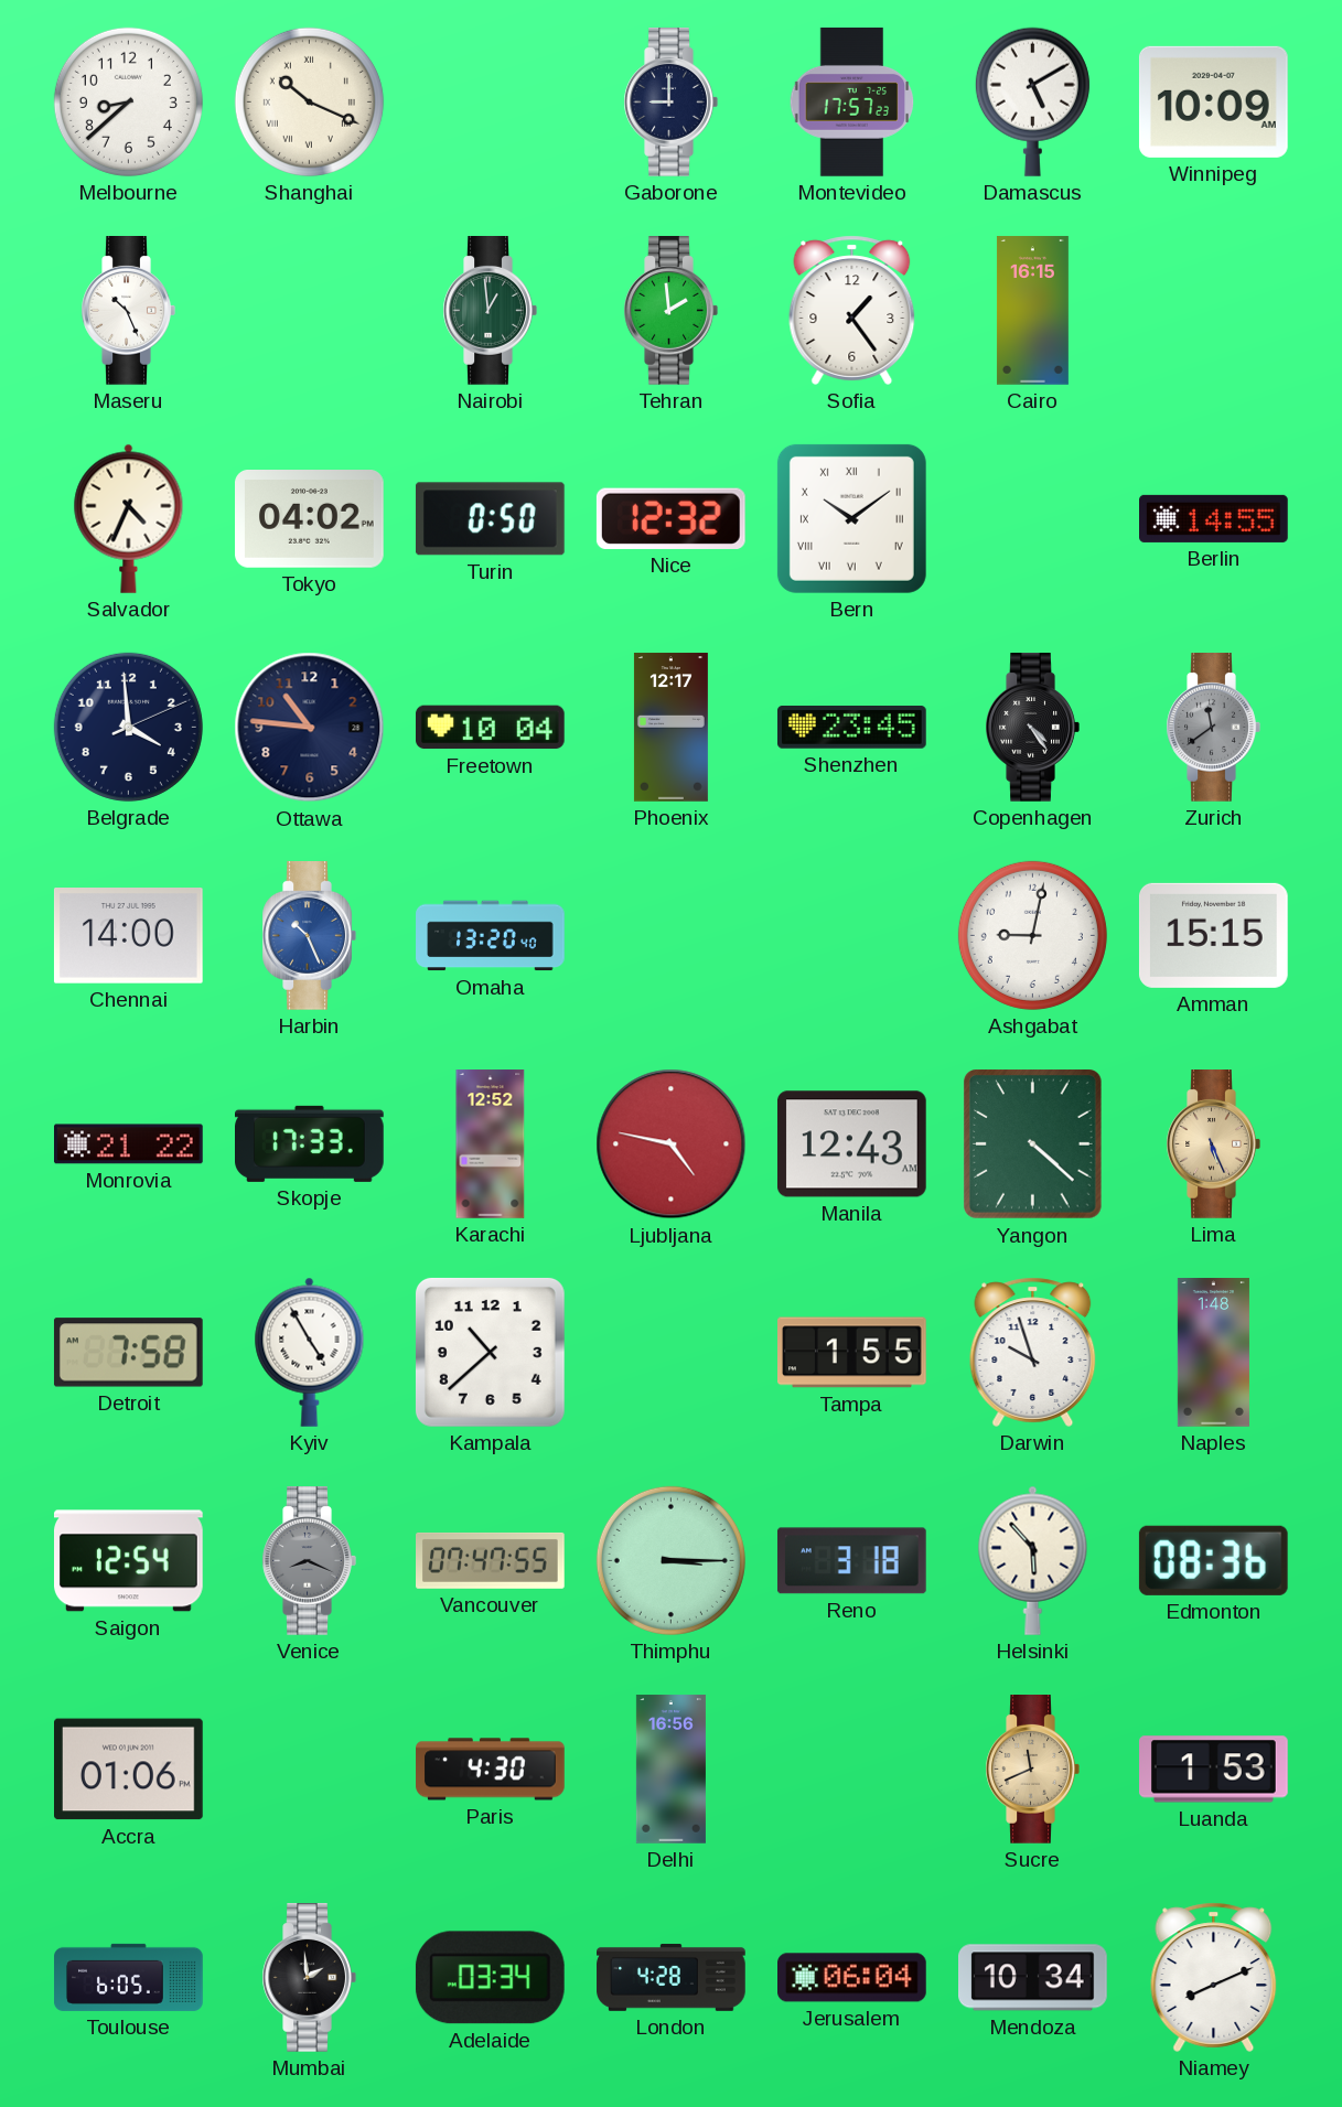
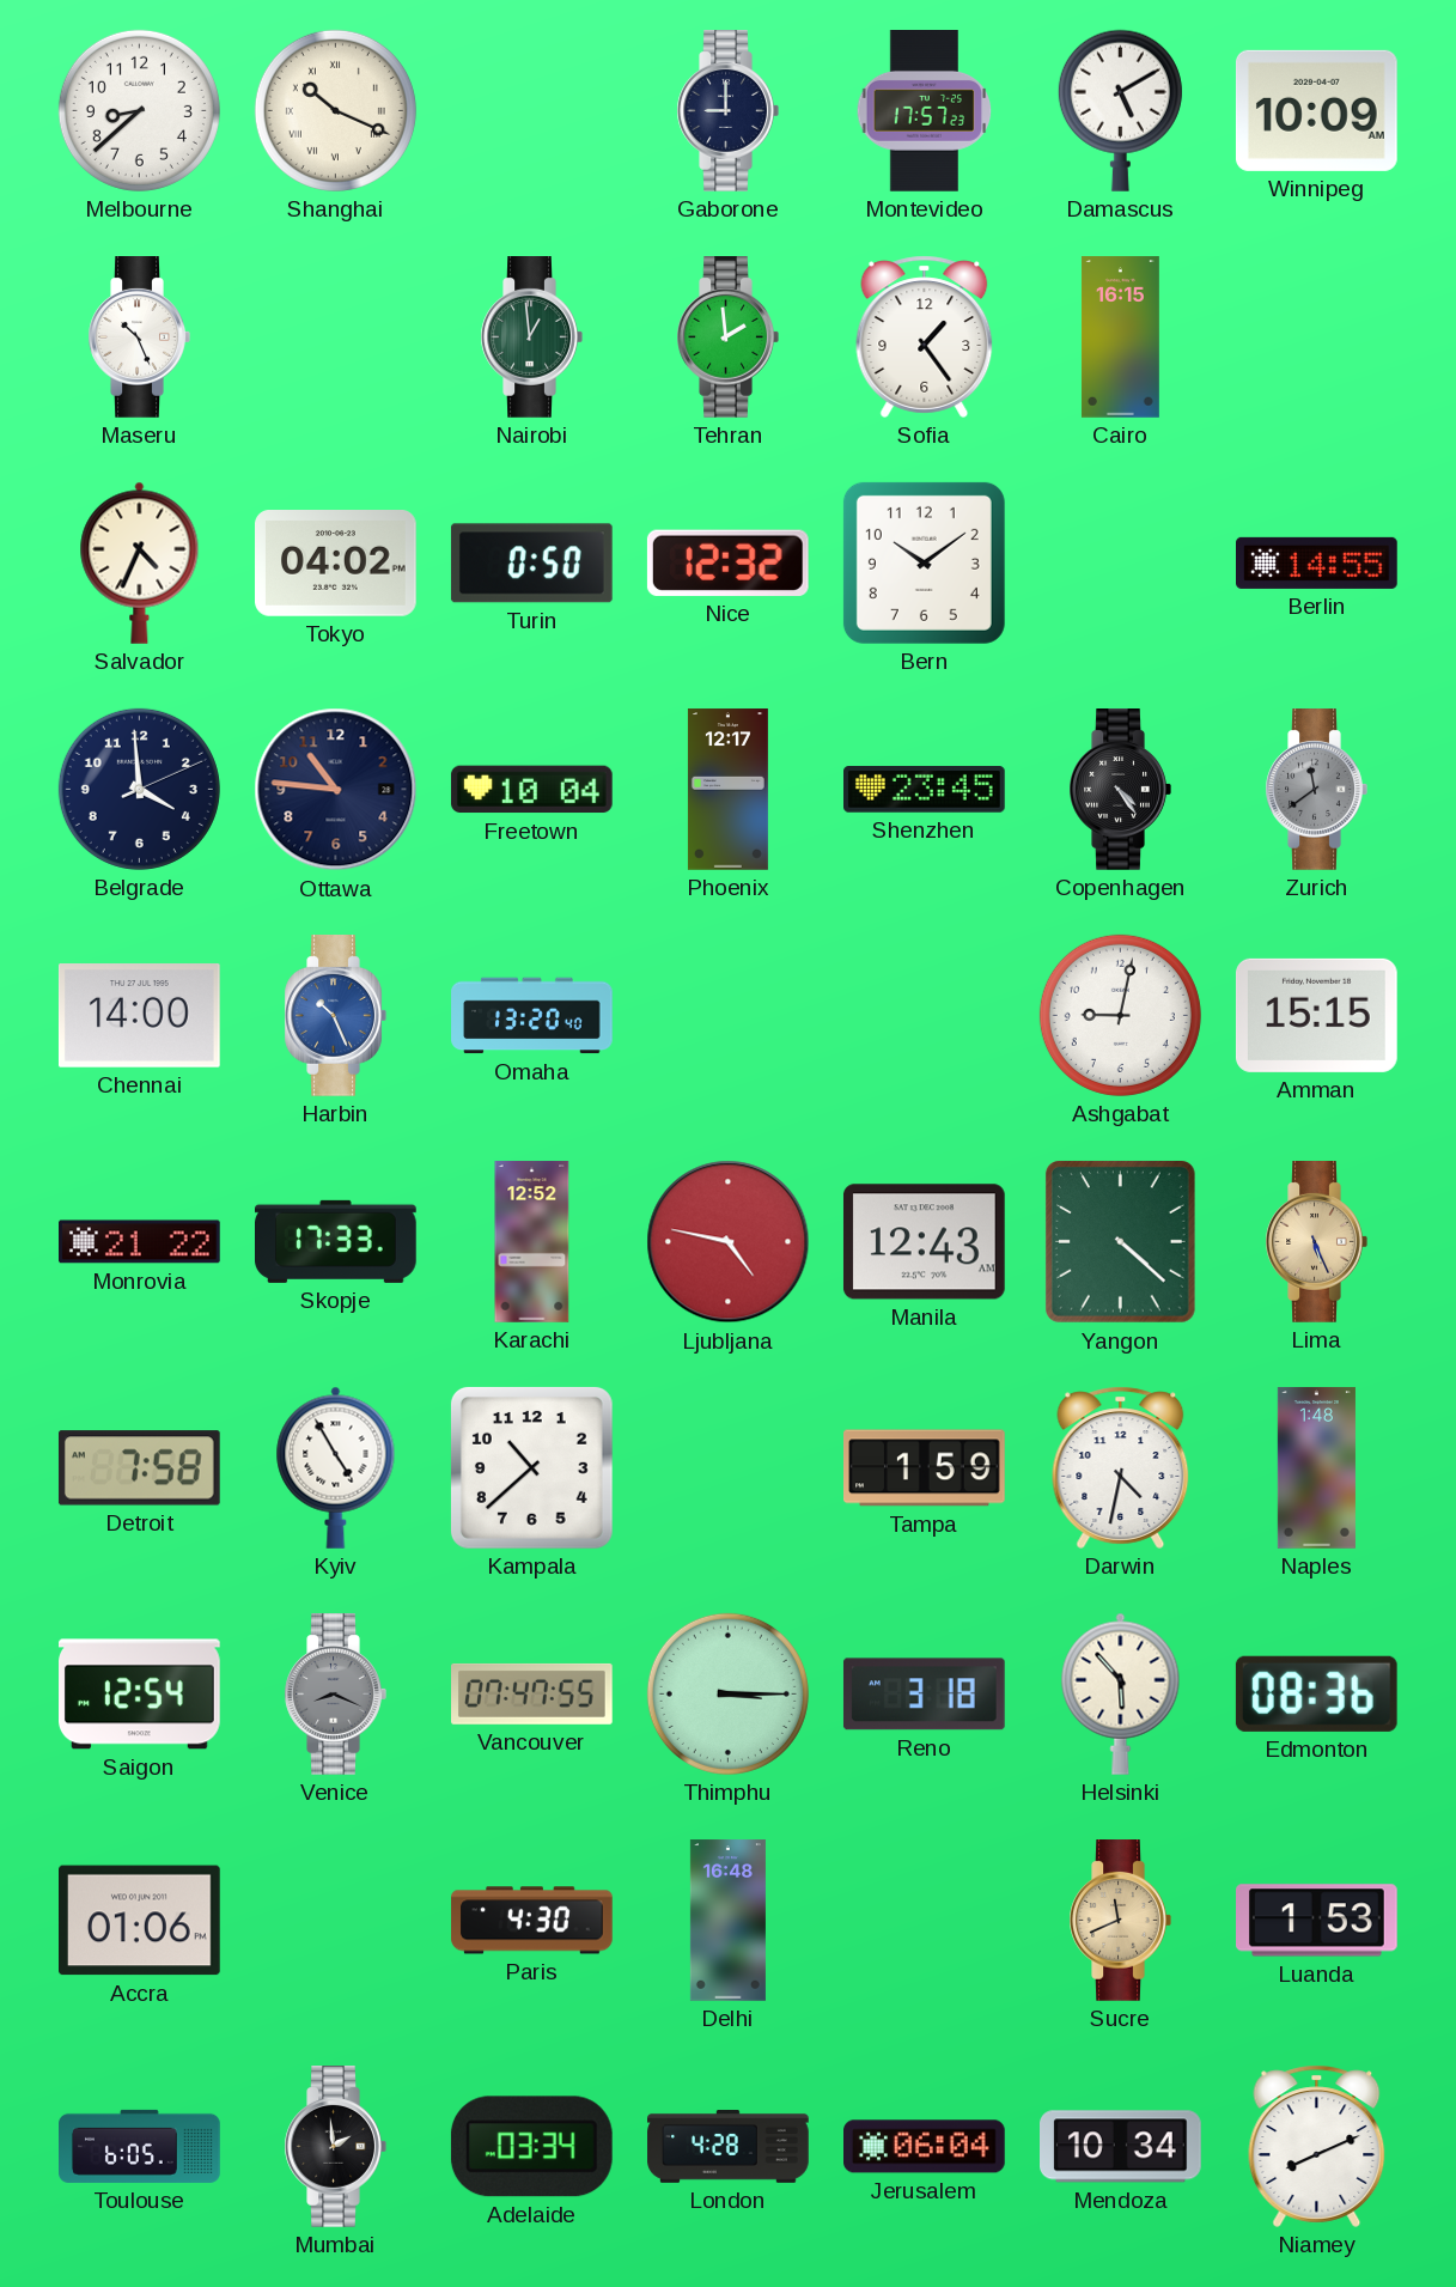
Bern numerals: Roman -> Arabic
Tampa: 1:55 -> 1:59
Darwin: 9:57 -> 4:32
Delhi: 16:56 -> 16:48
